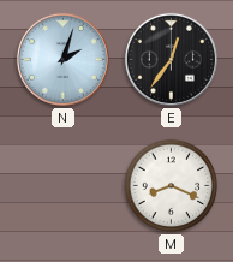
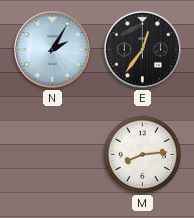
N: 2:03 -> 2:05
M: 8:19 -> 8:14
